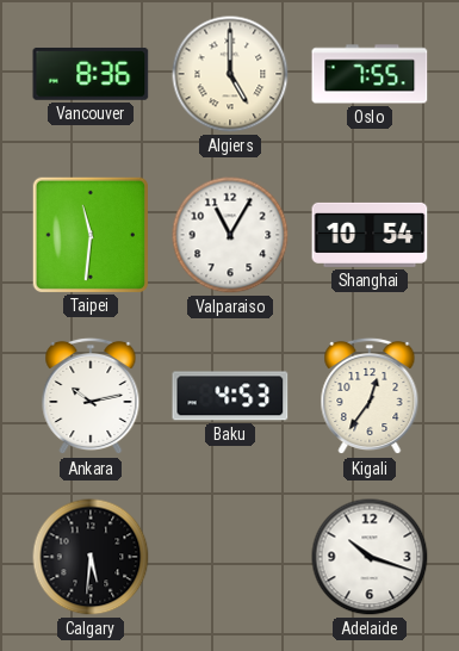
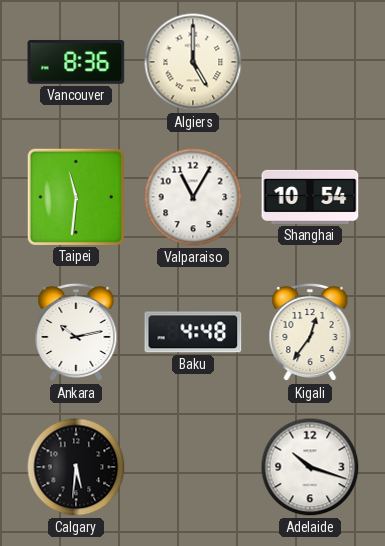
Oslo: 7:55 -> none
Baku: 4:53 -> 4:48
